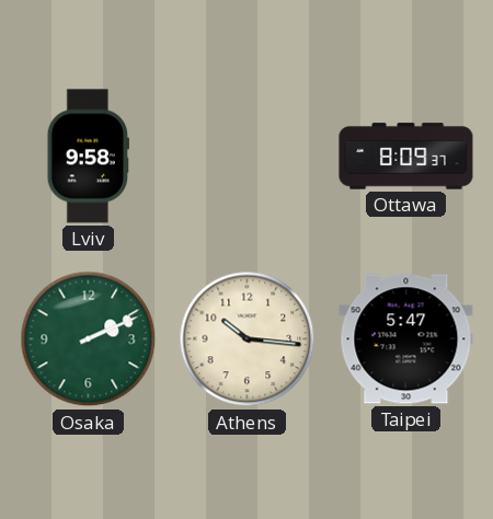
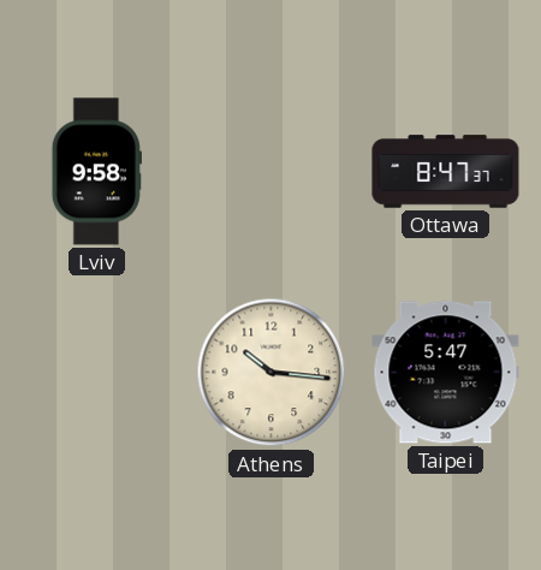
Ottawa: 8:09 -> 8:47
Osaka: 2:11 -> none
